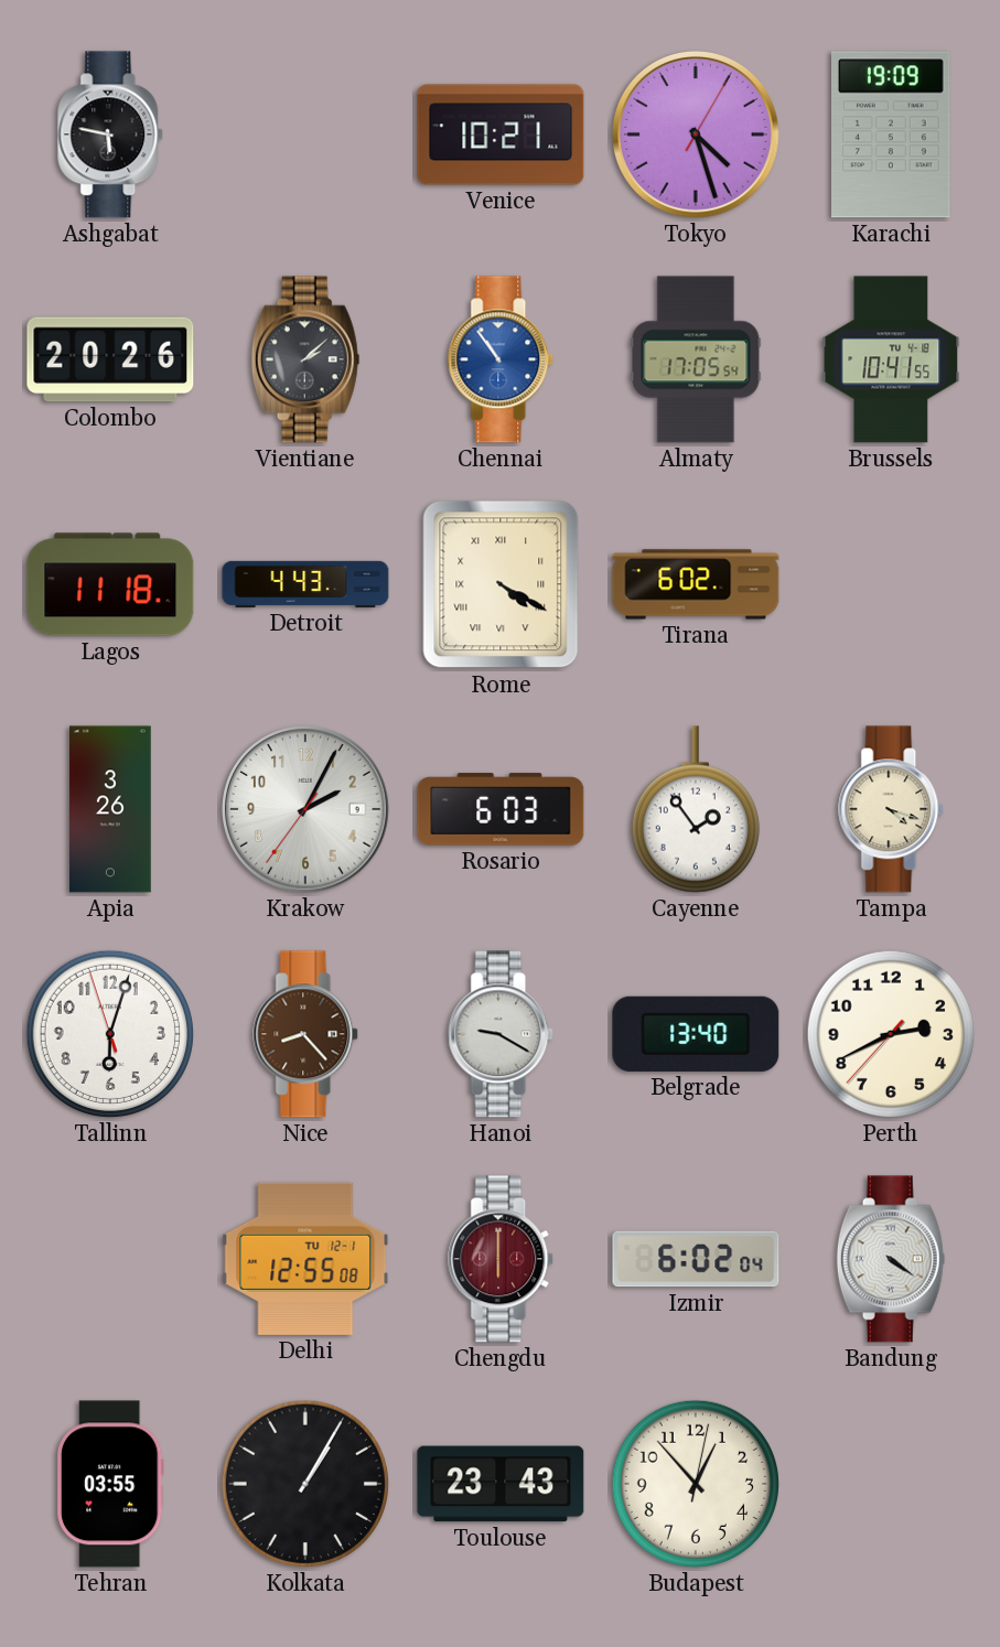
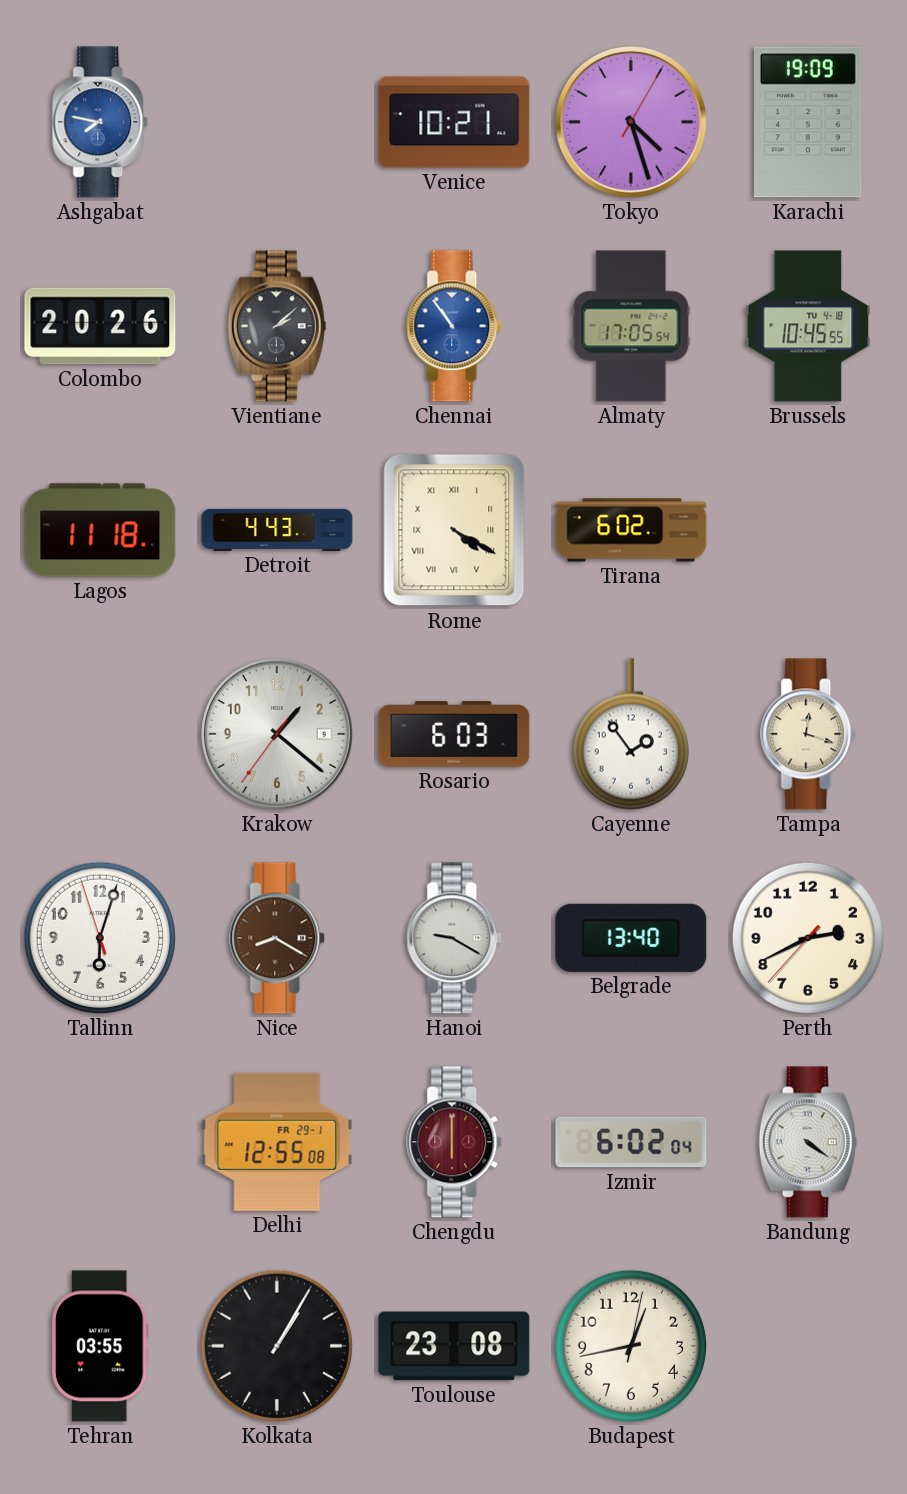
Ashgabat: 5:47 -> 7:47
Ashgabat dial: black -> blue
Brussels: 10:41 -> 10:45
Apia: 3:26 -> none
Krakow: 2:04 -> 1:21
Tampa: 4:18 -> 12:18
Nice: 8:23 -> 8:20
Delhi date: TU 12-1 -> FR 29-1
Toulouse: 23:43 -> 23:08
Budapest: 12:53 -> 12:43
